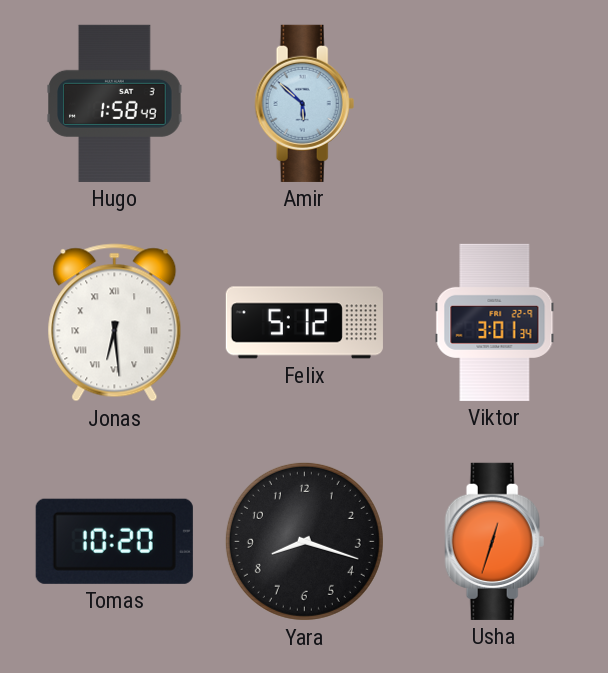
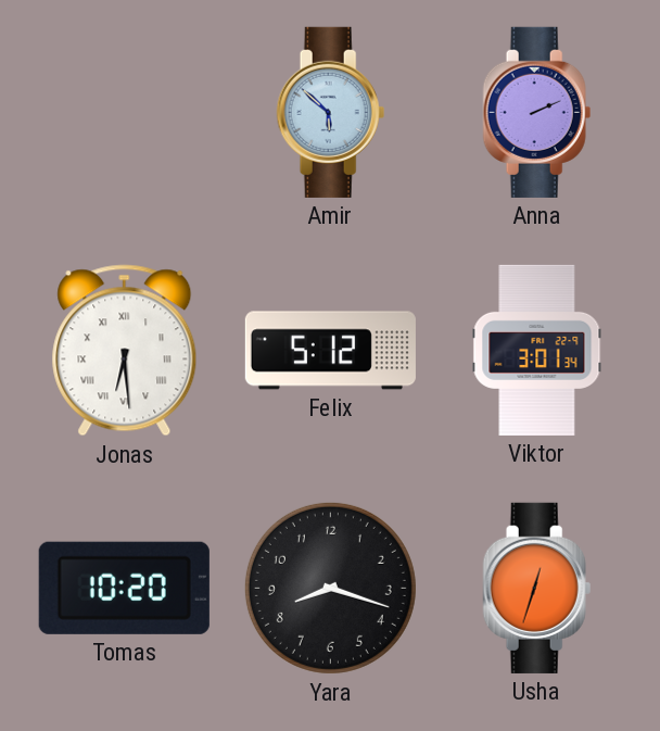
Hugo: 1:58 -> none
Anna: none -> 2:11
